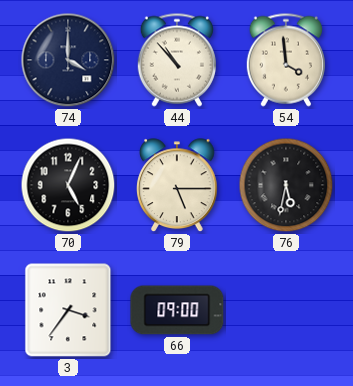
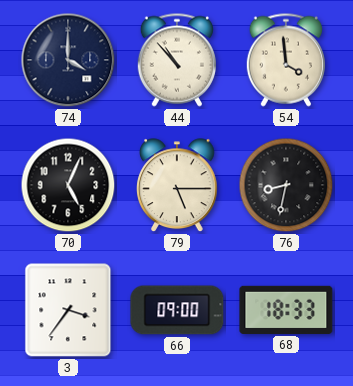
76: 5:32 -> 8:32
68: none -> 18:33
